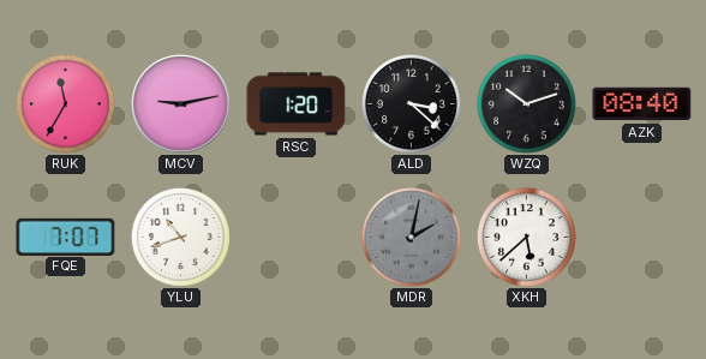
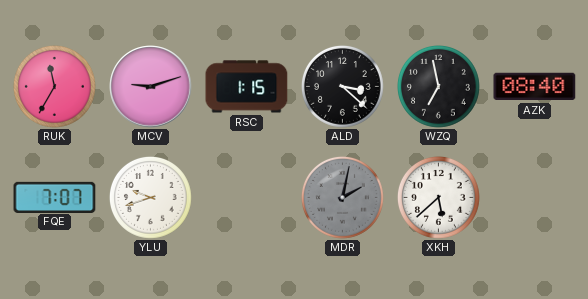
MCV: 9:13 -> 9:12
RSC: 1:20 -> 1:15
WZQ: 10:12 -> 6:58
YLU: 10:42 -> 9:42
